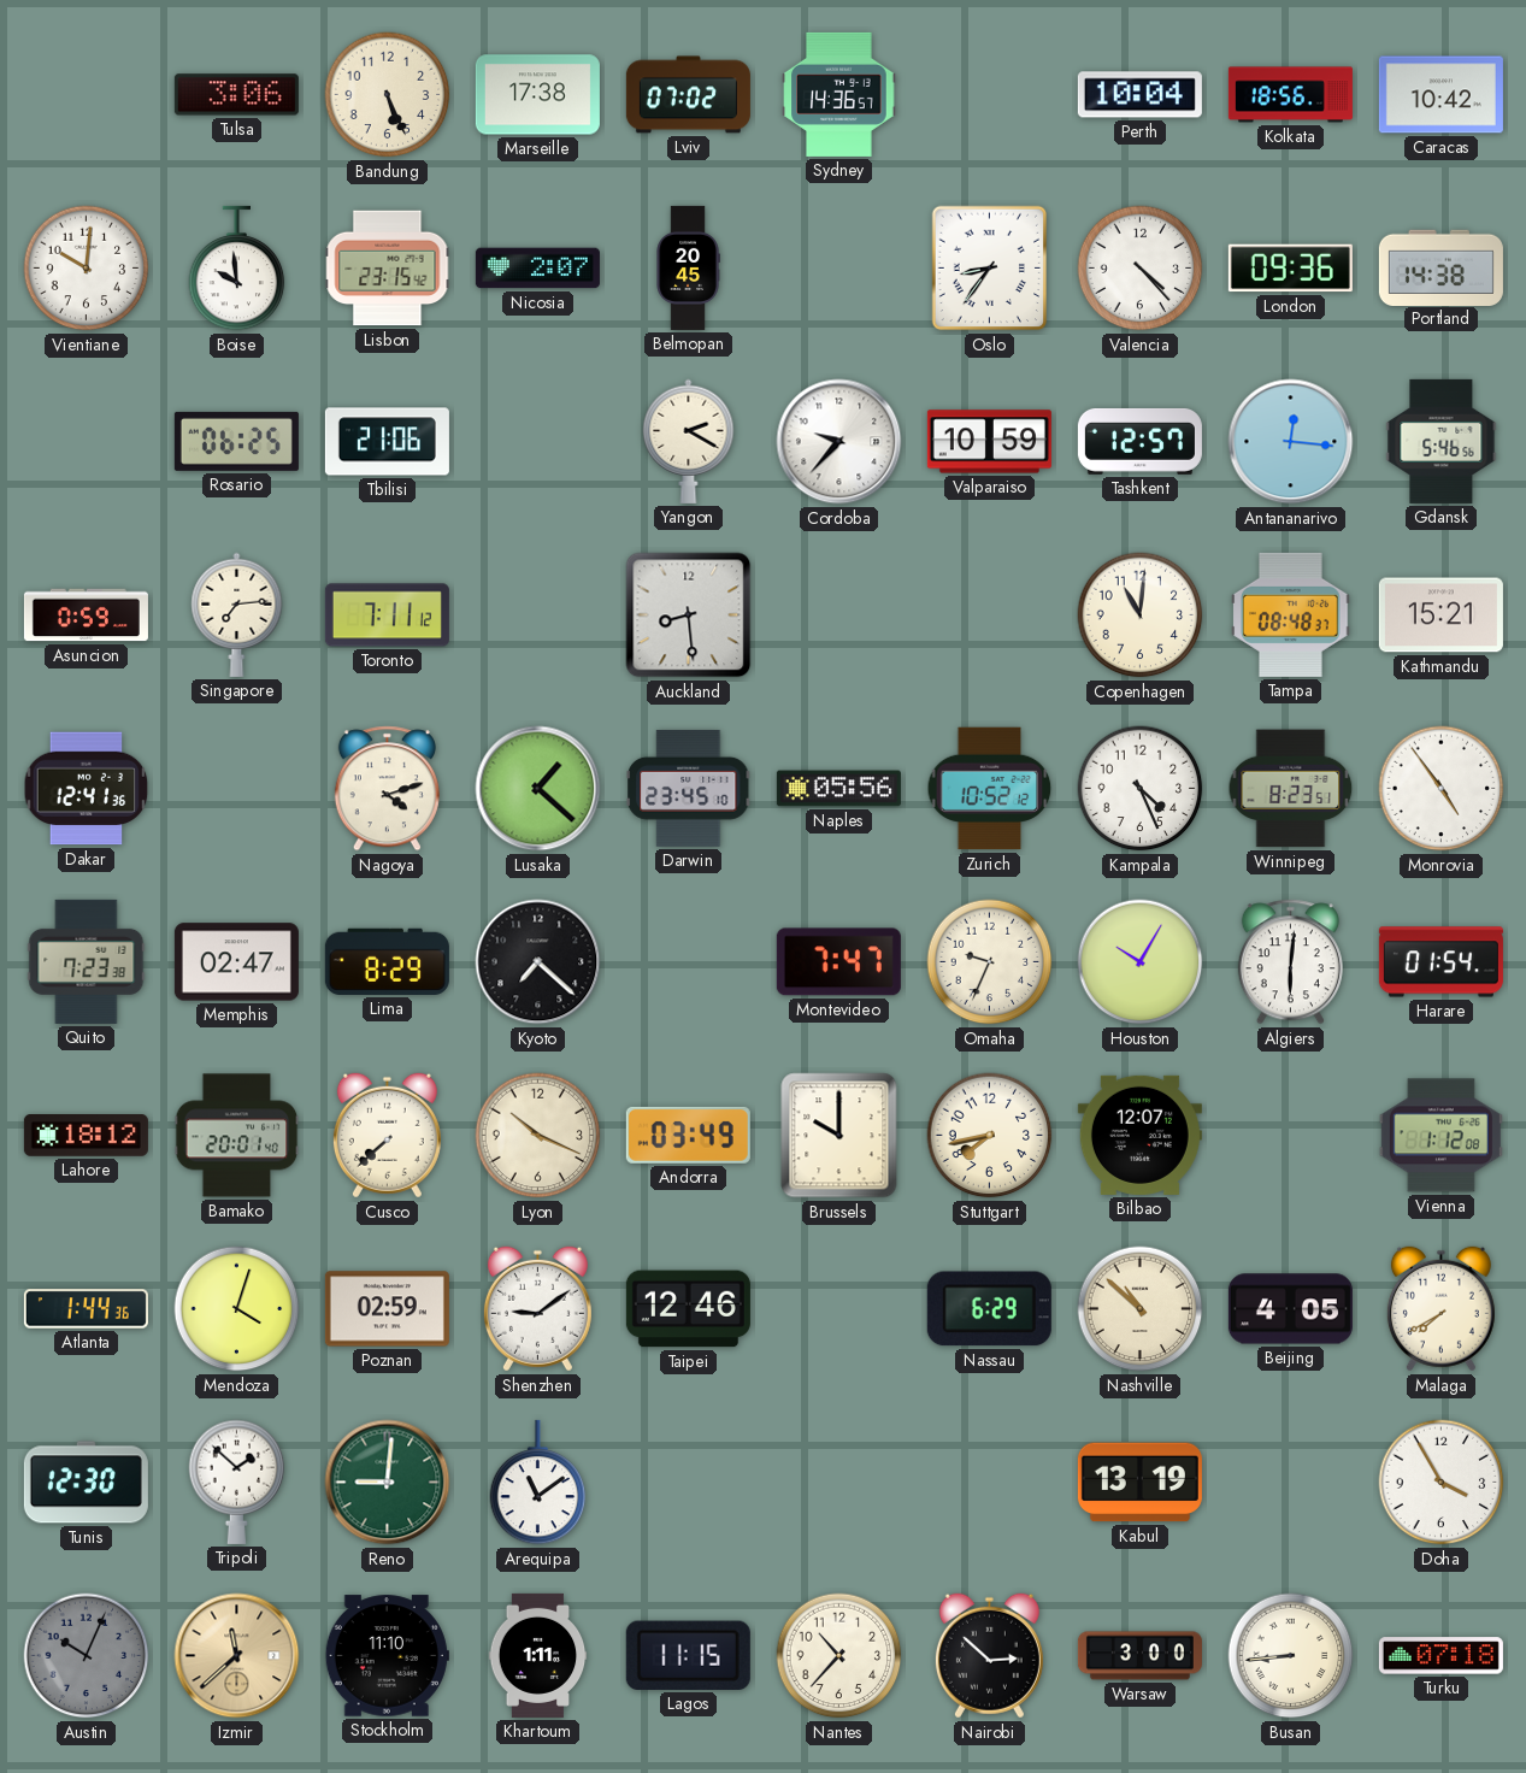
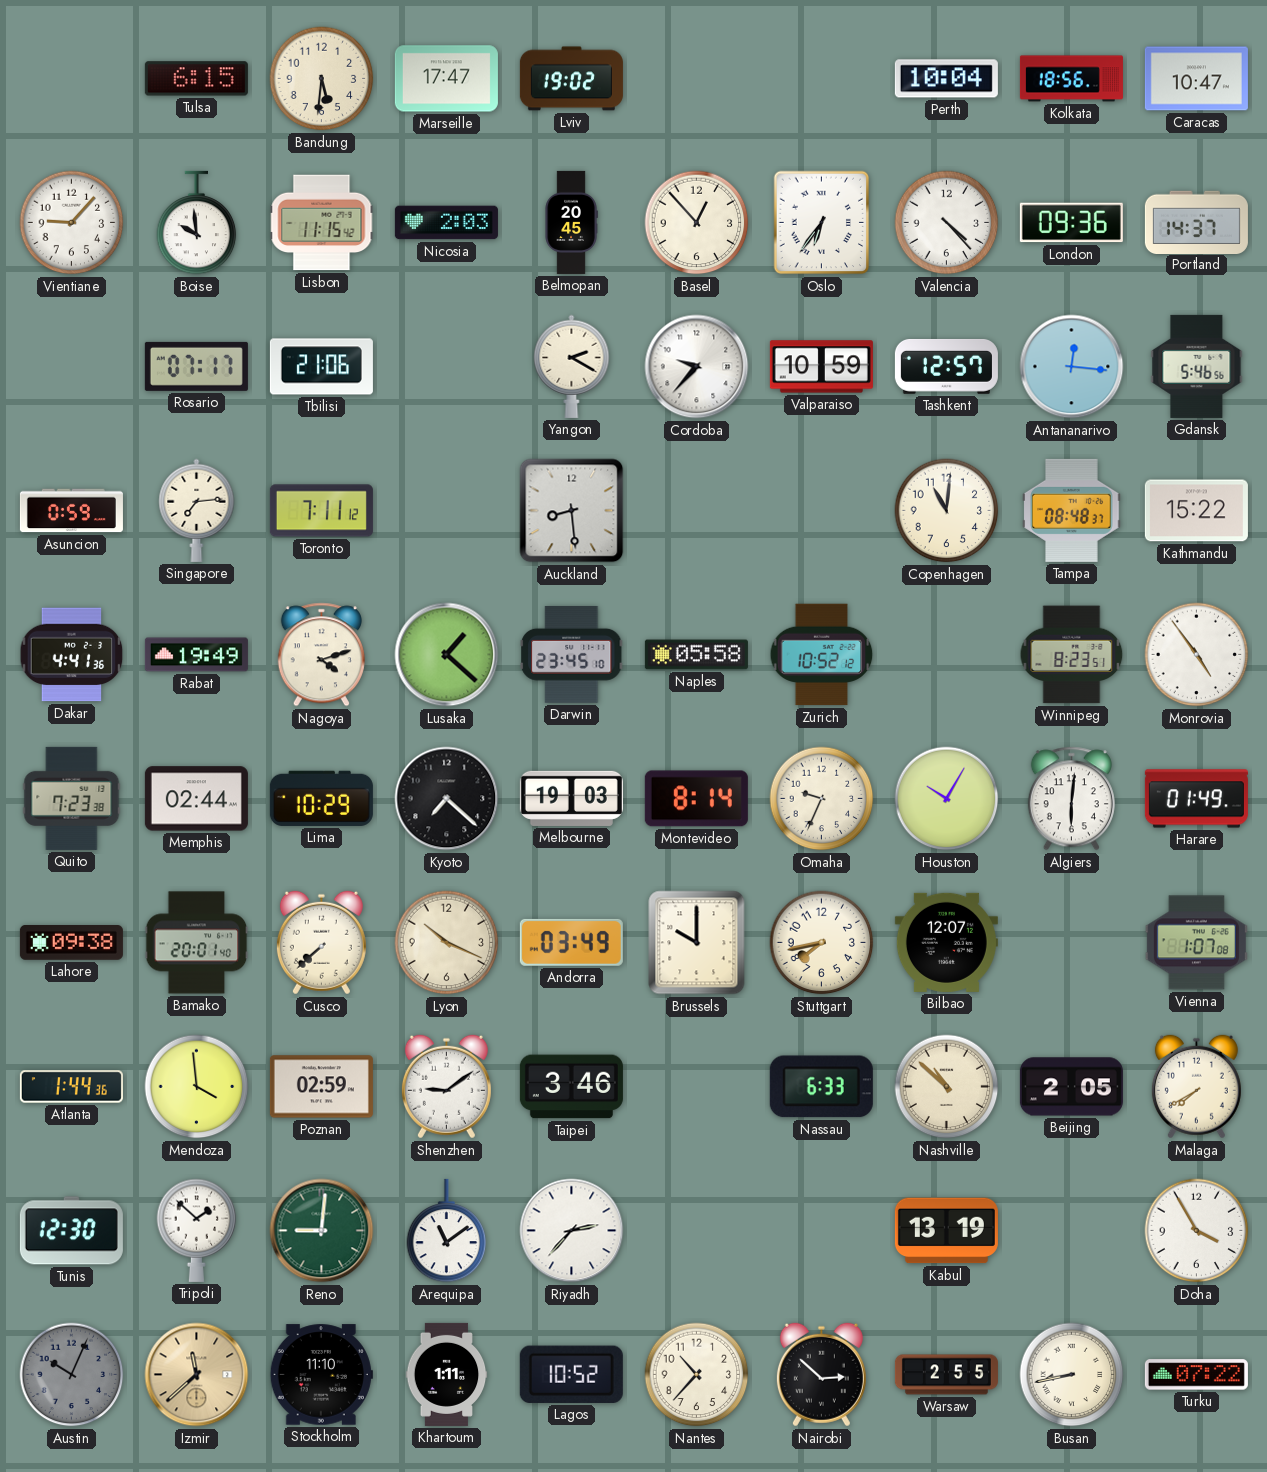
Tulsa: 3:06 -> 6:15
Bandung: 5:26 -> 5:31
Marseille: 17:38 -> 17:47
Lviv: 07:02 -> 19:02
Sydney: 14:36 -> none
Caracas: 10:42 -> 10:47
Vientiane: 10:01 -> 9:07
Lisbon: 23:15 -> 11:15
Nicosia: 2:07 -> 2:03
Basel: none -> 12:53
Oslo: 8:36 -> 6:36
Portland: 14:38 -> 14:37
Rosario: 06:25 -> 07:17
Kathmandu: 15:21 -> 15:22
Dakar: 12:41 -> 4:41
Rabat: none -> 19:49
Naples: 05:56 -> 05:58
Kampala: 4:26 -> none
Memphis: 02:47 -> 02:44
Lima: 8:29 -> 10:29
Melbourne: none -> 19:03
Montevideo: 7:47 -> 8:14
Harare: 01:54 -> 01:49
Lahore: 18:12 -> 09:38
Vienna: 1:12 -> 1:07
Mendoza: 4:03 -> 3:59
Taipei: 12:46 -> 3:46
Nassau: 6:29 -> 6:33
Beijing: 4:05 -> 2:05
Riyadh: none -> 2:37
Lagos: 11:15 -> 10:52
Warsaw: 3:00 -> 2:55
Busan: 8:44 -> 8:43
Turku: 07:18 -> 07:22
